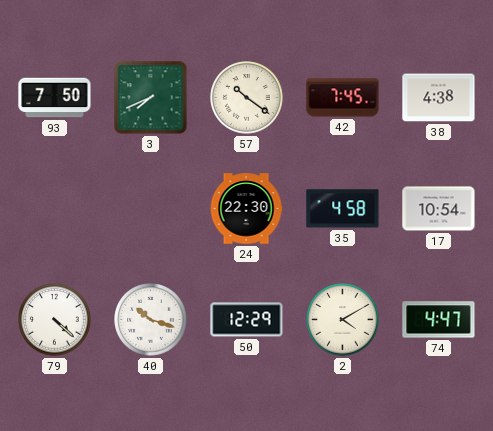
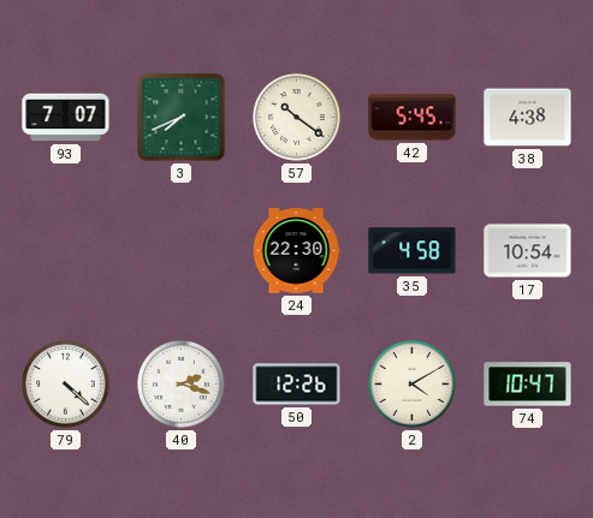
93: 7:50 -> 7:07
42: 7:45 -> 5:45
40: 10:18 -> 2:18
50: 12:29 -> 12:26
74: 4:47 -> 10:47
